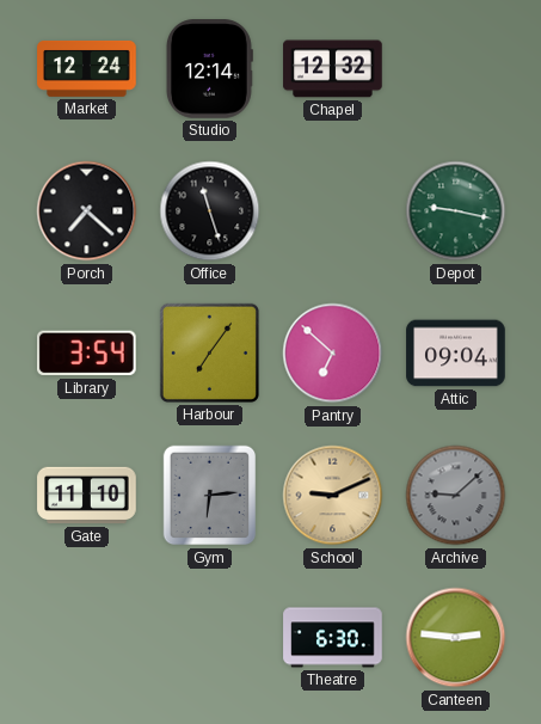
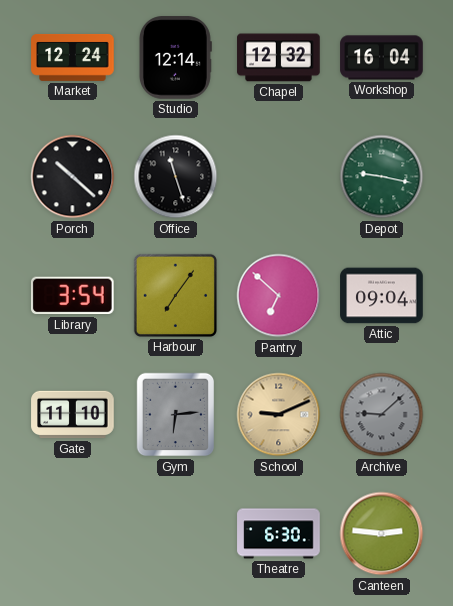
Workshop: none -> 16:04
Porch: 7:22 -> 10:22
